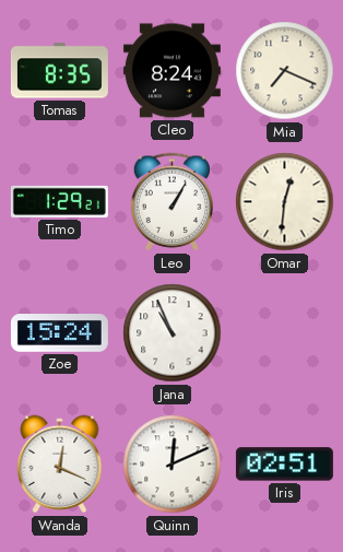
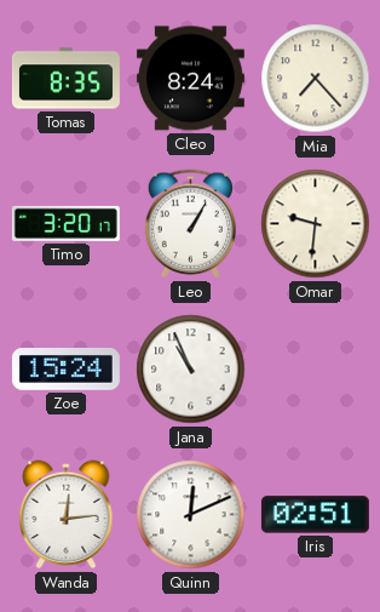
Mia: 7:19 -> 7:23
Timo: 1:29 -> 3:20
Omar: 12:31 -> 9:31
Wanda: 12:19 -> 12:14
